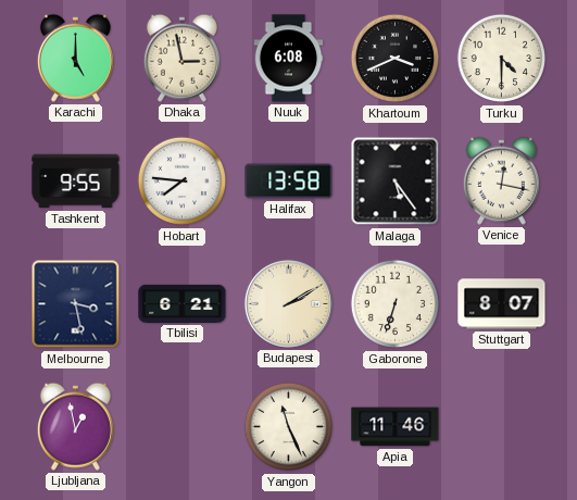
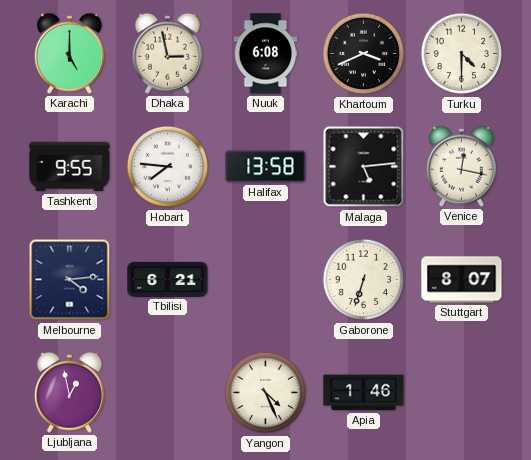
Malaga: 5:24 -> 5:14
Melbourne: 3:28 -> 4:14
Budapest: 2:10 -> none
Yangon: 11:26 -> 4:26
Apia: 11:46 -> 1:46
